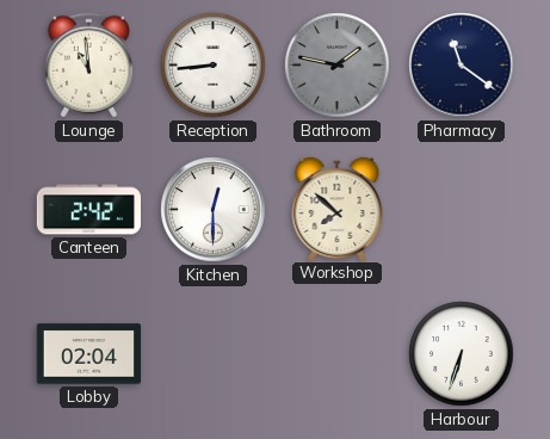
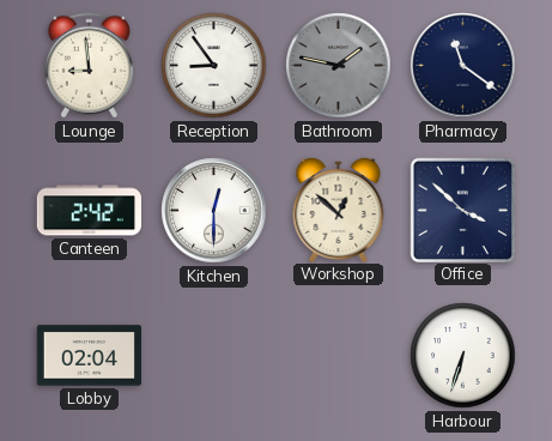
Lounge: 10:59 -> 8:59
Reception: 8:44 -> 8:54
Workshop: 7:52 -> 12:52
Office: none -> 3:52
